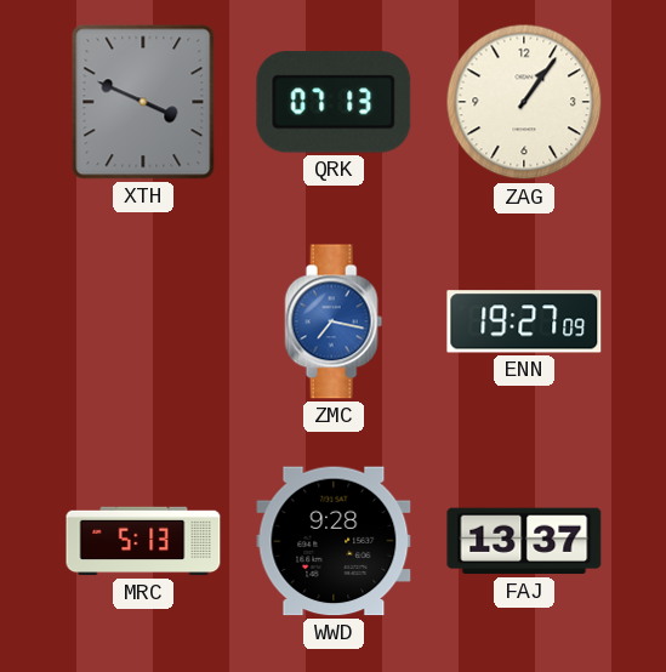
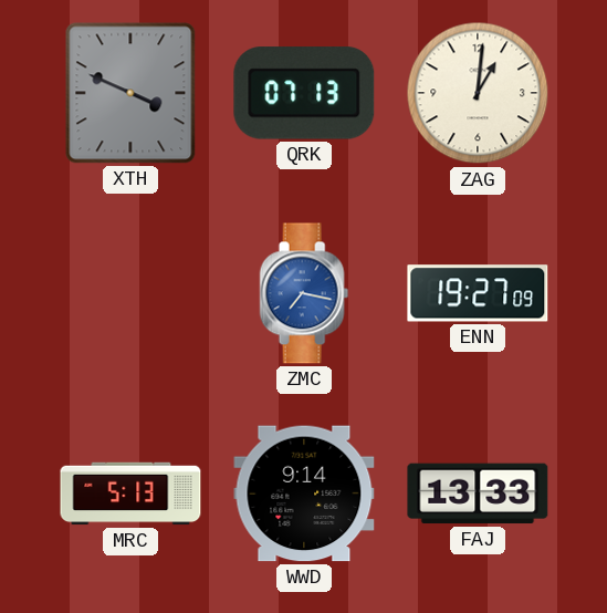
ZAG: 1:06 -> 1:01
WWD: 9:28 -> 9:14
FAJ: 13:37 -> 13:33
